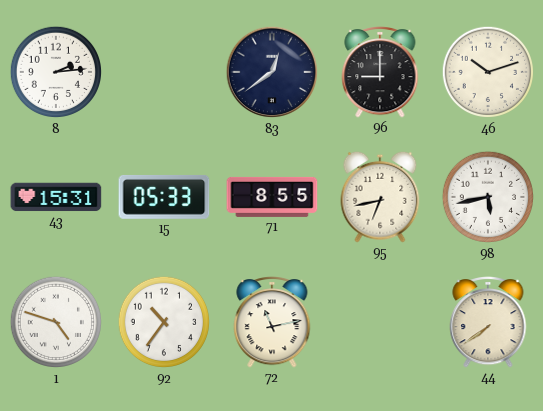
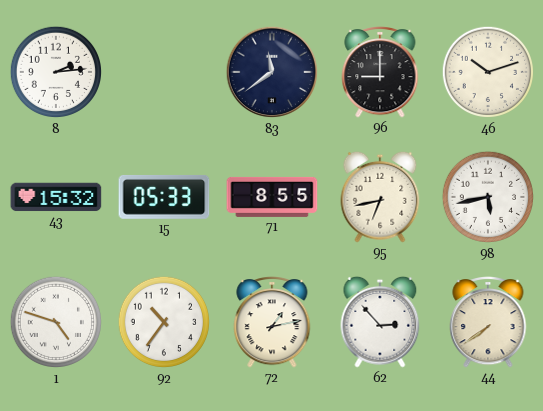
83: 12:39 -> 11:39
43: 15:31 -> 15:32
72: 11:13 -> 1:13
62: none -> 2:53
